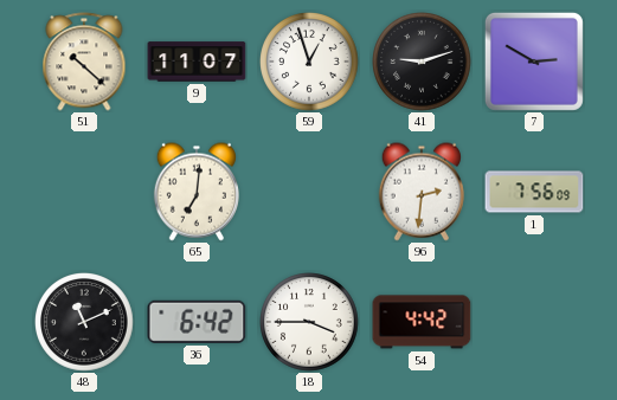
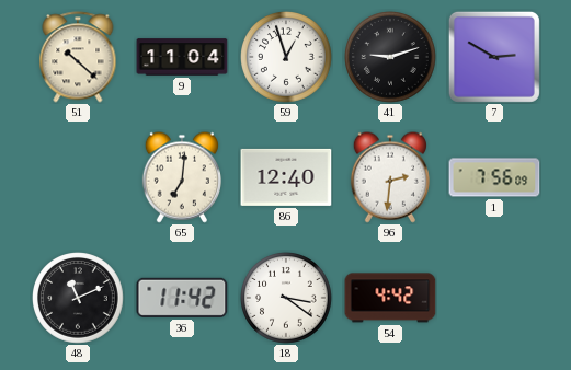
9: 11:07 -> 11:04
86: none -> 12:40
36: 6:42 -> 11:42
18: 3:45 -> 3:21
